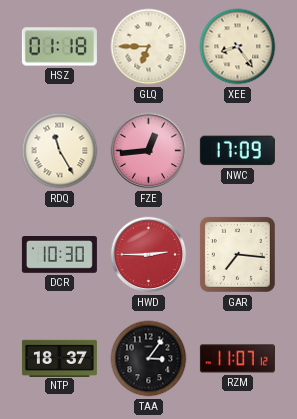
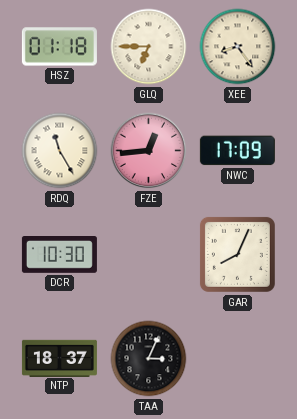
HWD: 2:45 -> none
GAR: 7:16 -> 8:04
TAA: 3:06 -> 3:04
RZM: 11:07 -> none
